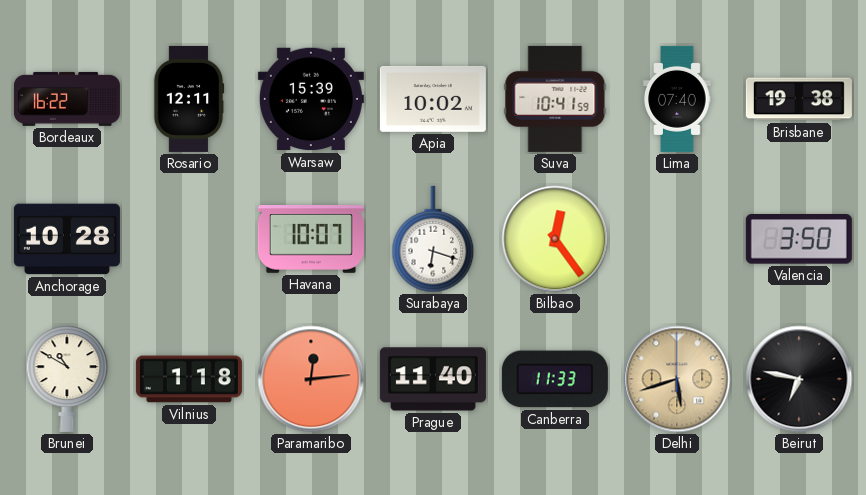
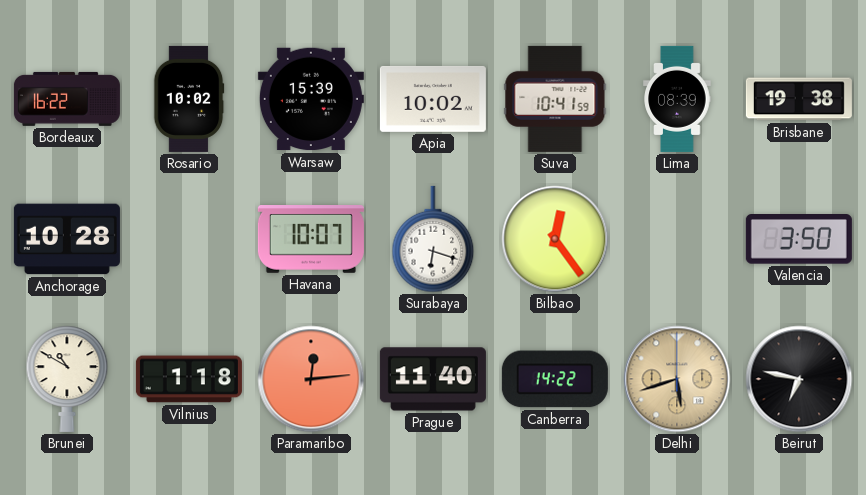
Rosario: 12:11 -> 10:02
Lima: 07:40 -> 08:39
Canberra: 11:33 -> 14:22
